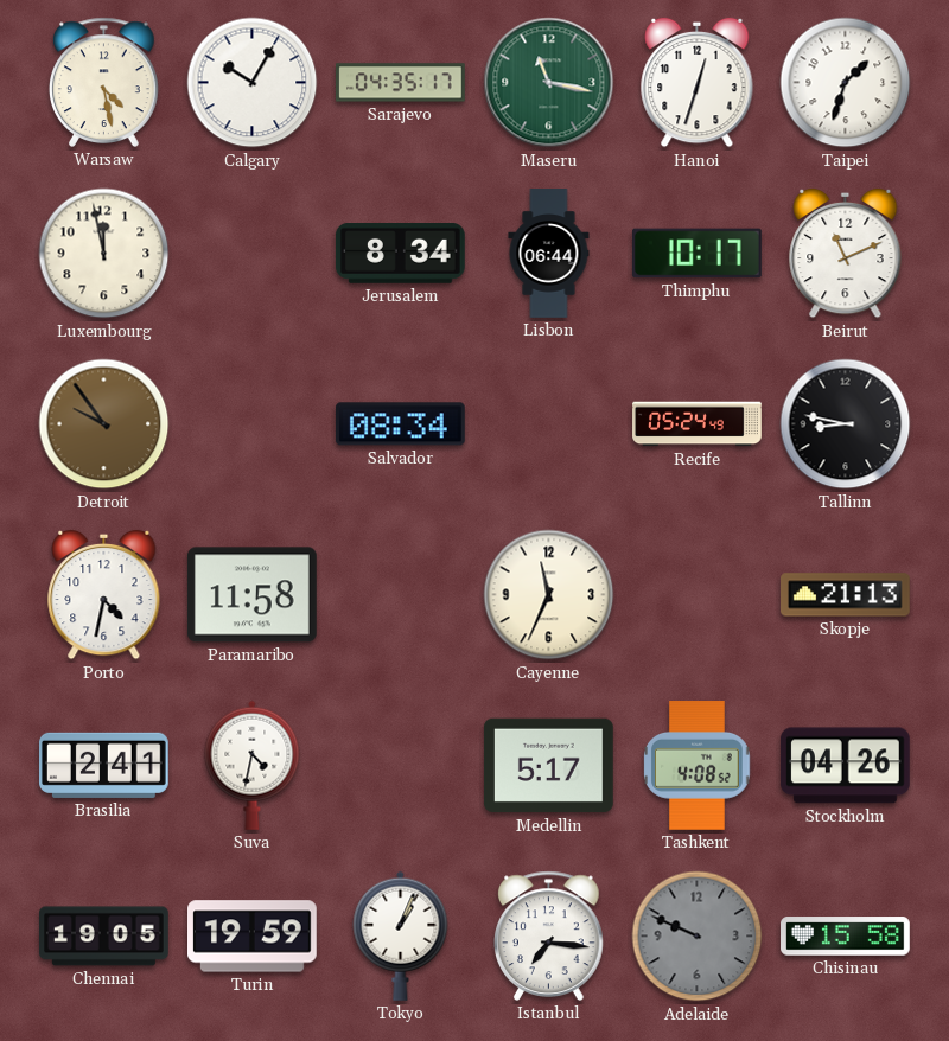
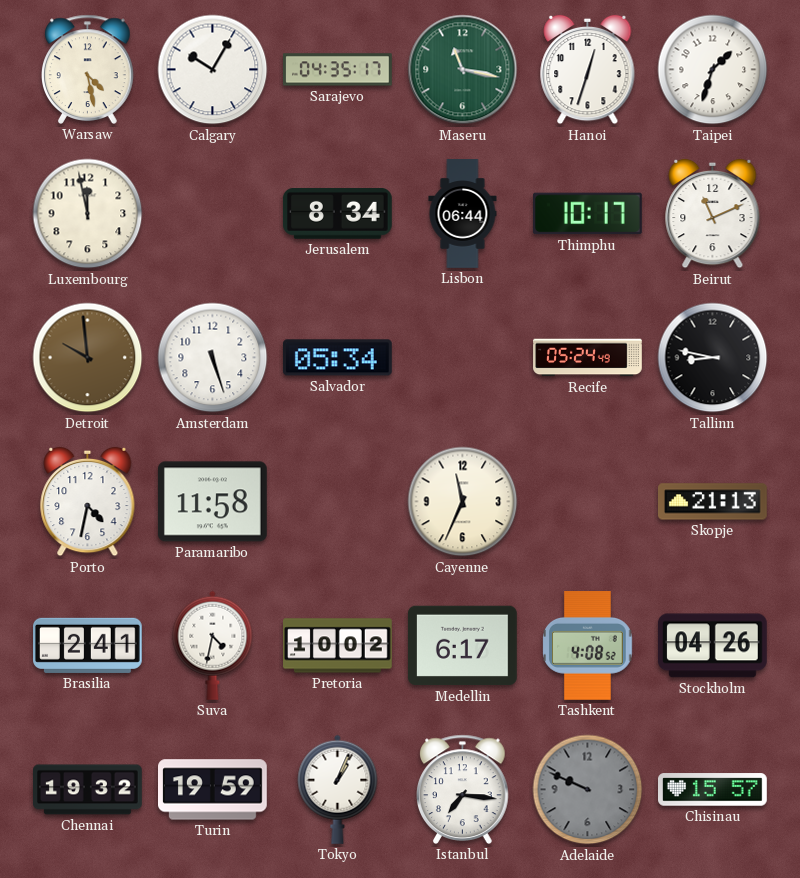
Detroit: 9:54 -> 9:59
Amsterdam: none -> 5:27
Salvador: 08:34 -> 05:34
Pretoria: none -> 10:02
Medellin: 5:17 -> 6:17
Chennai: 19:05 -> 19:32
Chisinau: 15:58 -> 15:57
